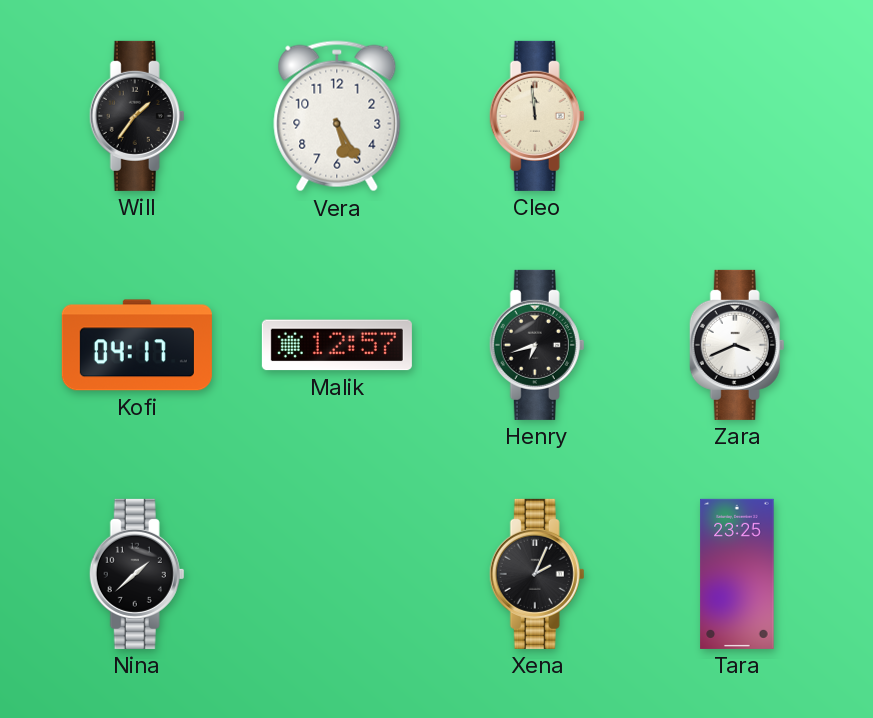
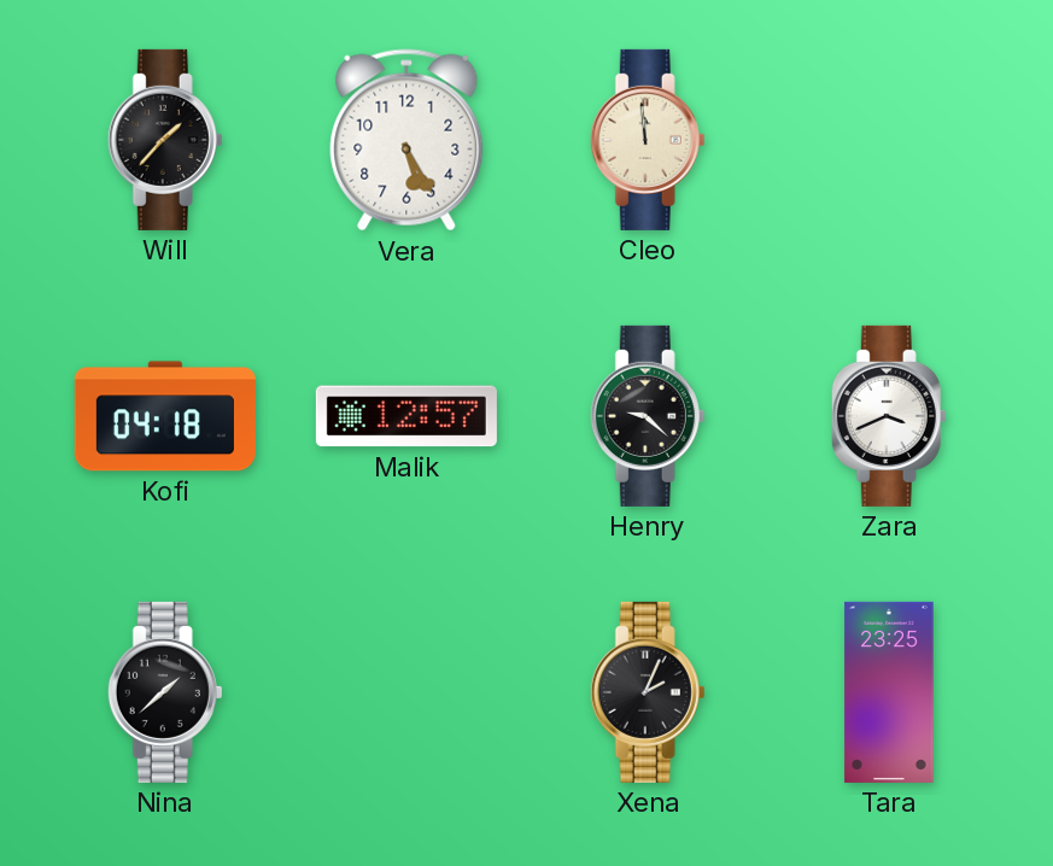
Will: 1:36 -> 1:37
Kofi: 04:17 -> 04:18
Henry: 6:42 -> 9:22
